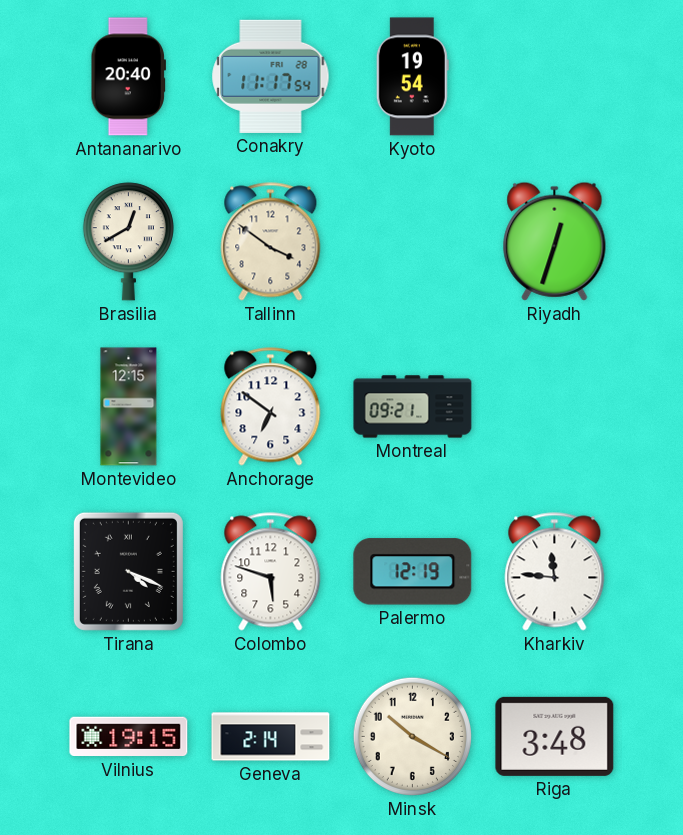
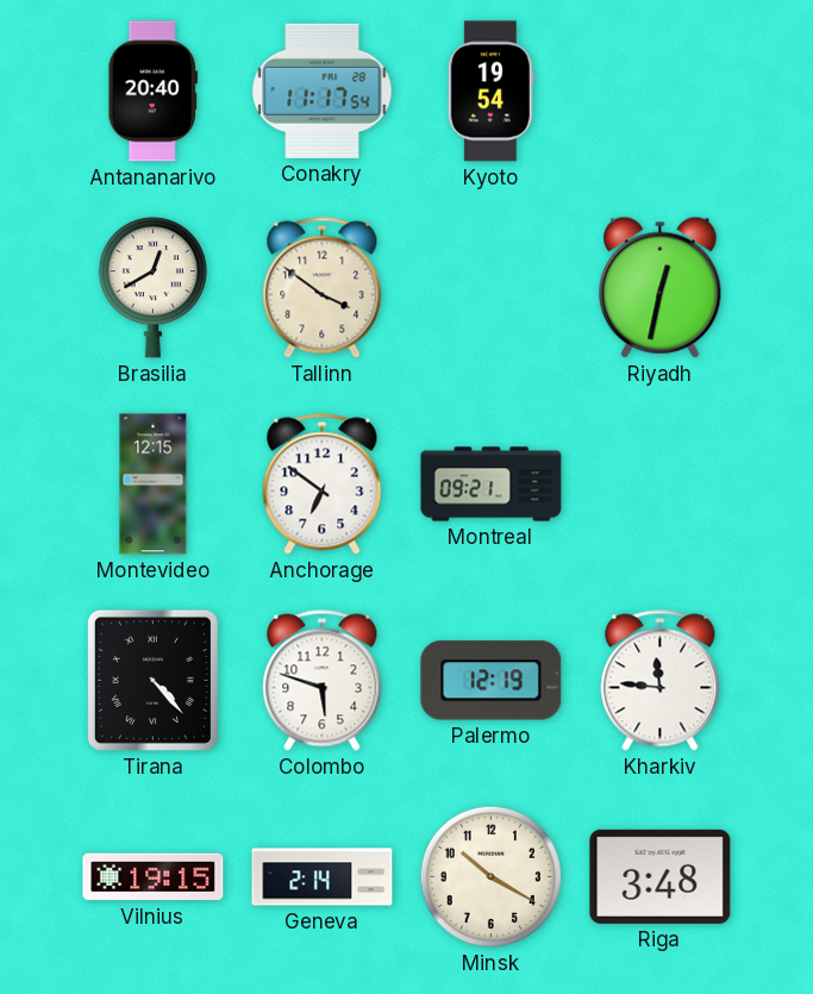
Riyadh: 12:33 -> 12:32
Tirana: 4:19 -> 4:23
